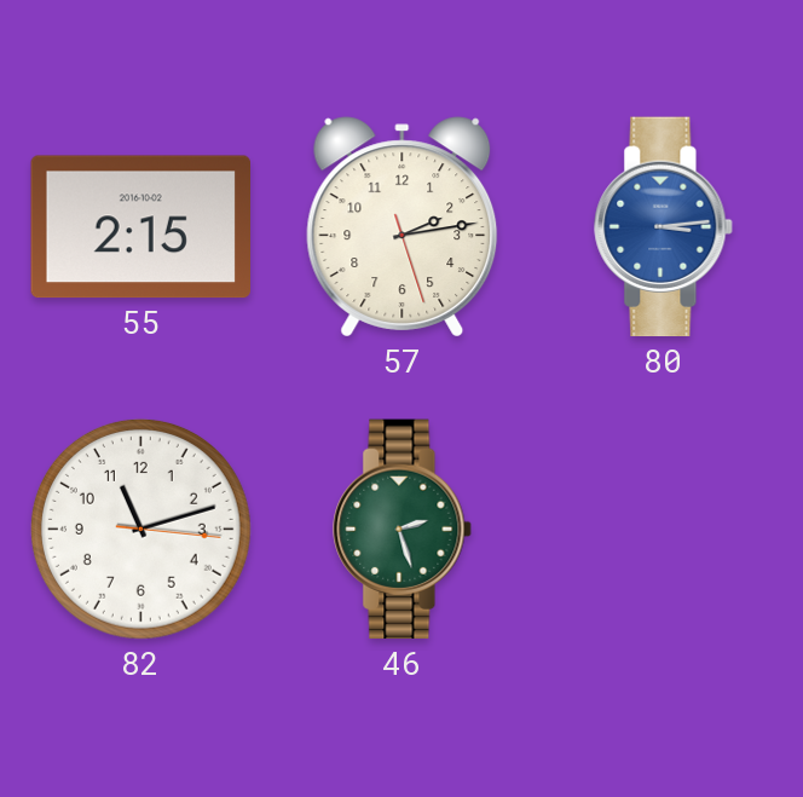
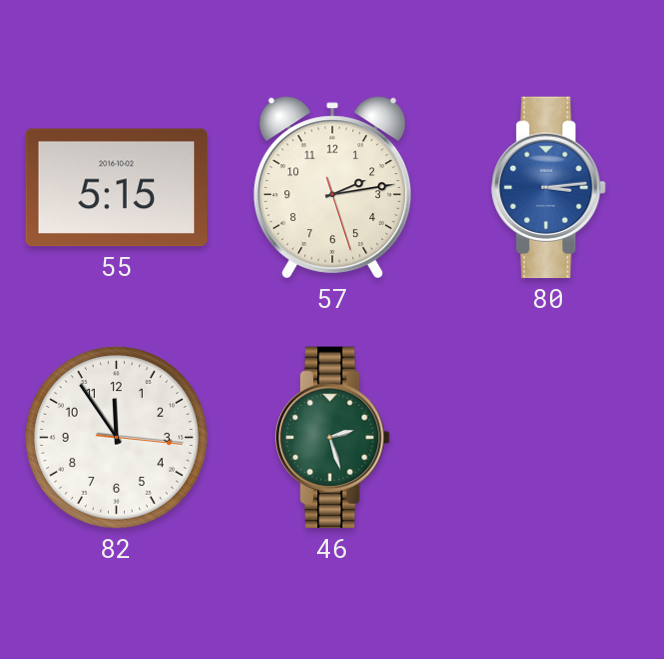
55: 2:15 -> 5:15
82: 11:12 -> 11:54
